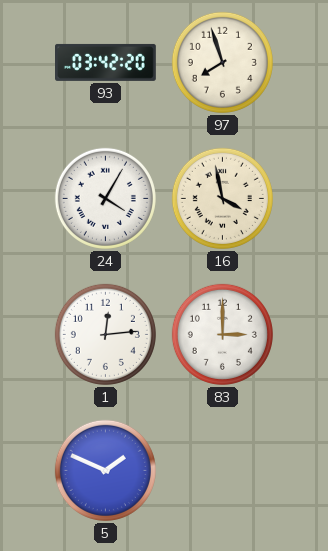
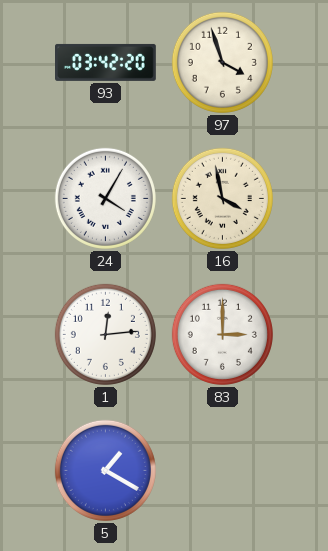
97: 7:57 -> 3:57
5: 1:49 -> 1:20
